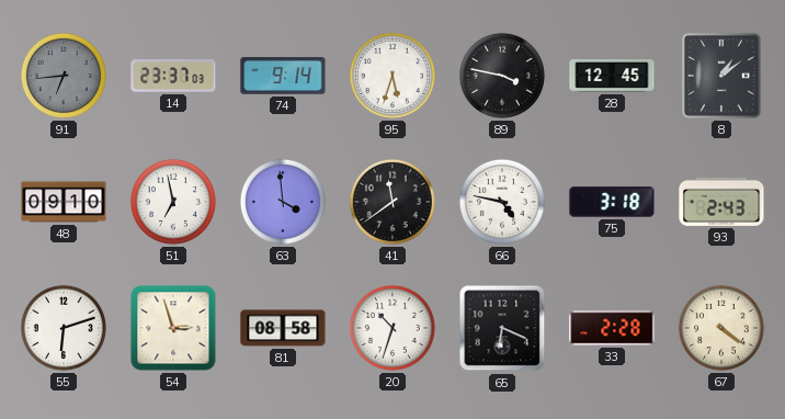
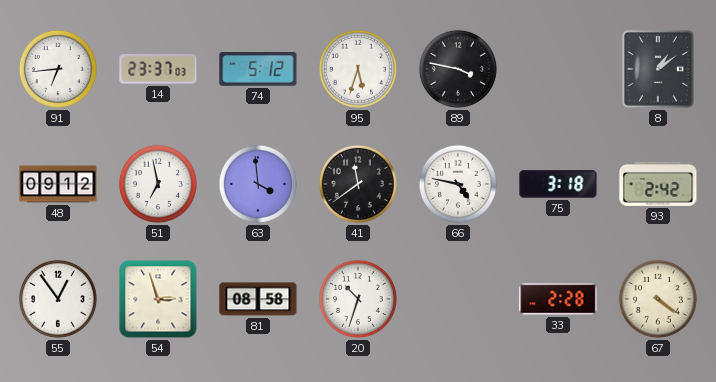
91 dial: grey -> white
74: 9:14 -> 5:12
28: 12:45 -> none
48: 09:10 -> 09:12
93: 2:43 -> 2:42
55: 6:12 -> 12:54
65: 6:19 -> none
